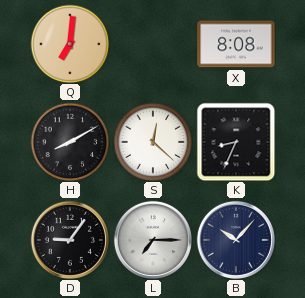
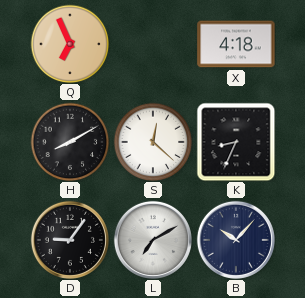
Q: 7:01 -> 6:56
X: 8:08 -> 4:18
L: 7:15 -> 7:10
